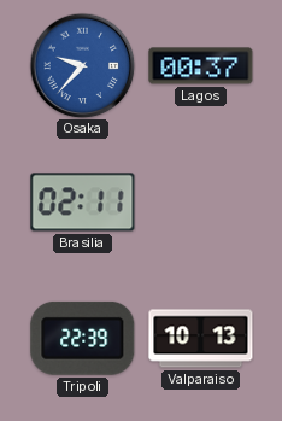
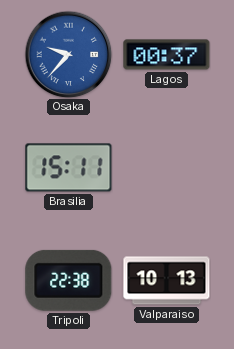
Brasilia: 02:11 -> 15:11
Tripoli: 22:39 -> 22:38
